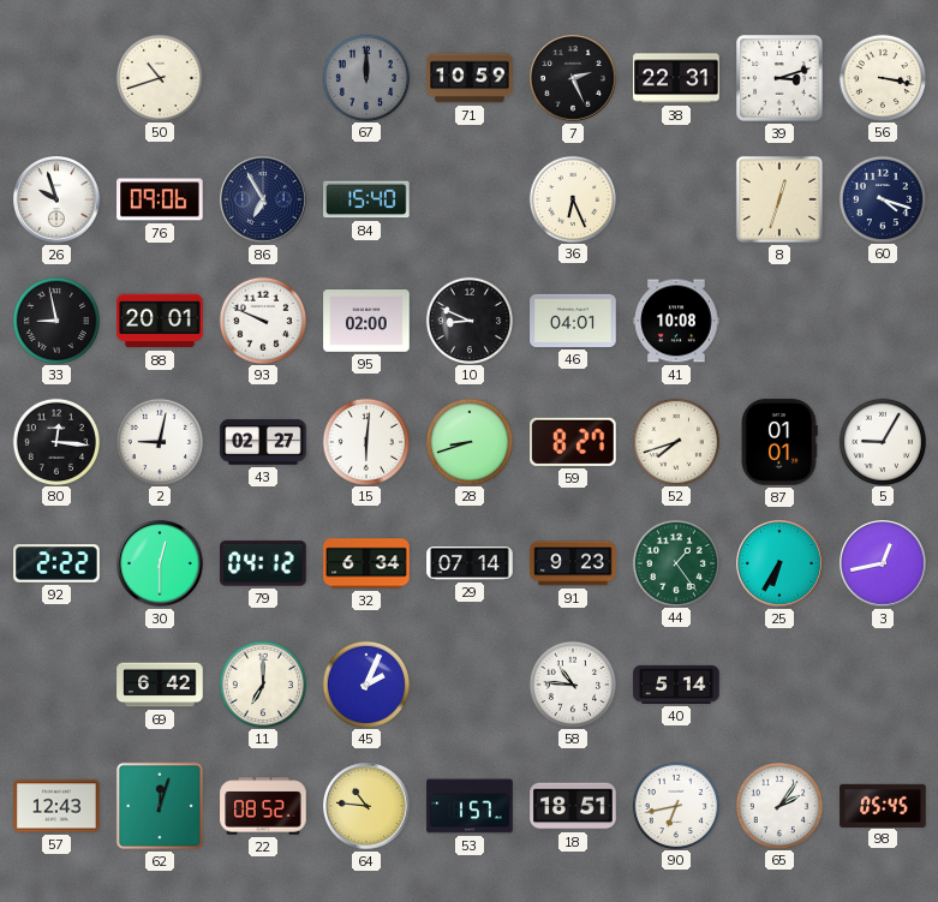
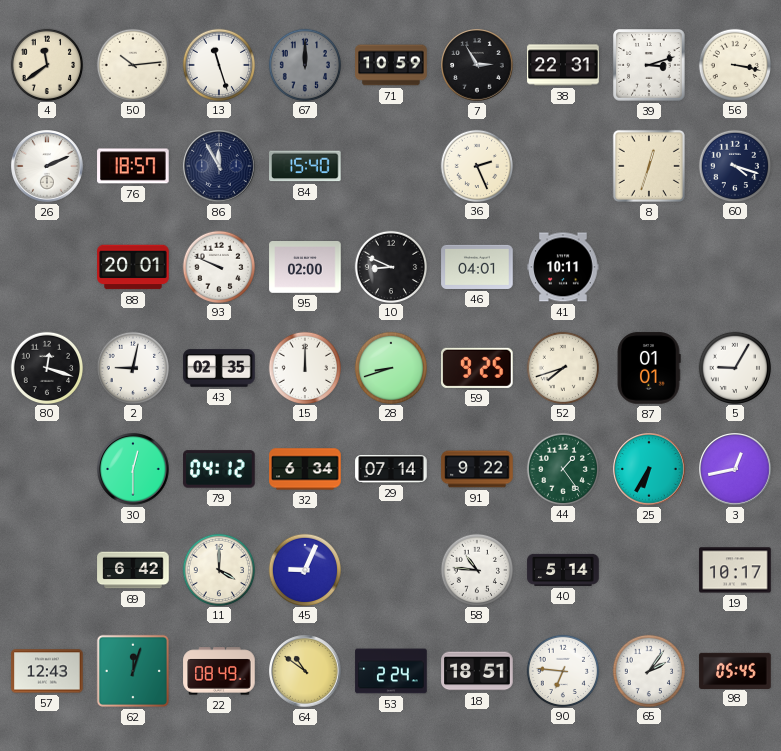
4: none -> 11:39
50: 10:42 -> 10:14
13: none -> 11:27
7: 2:26 -> 2:55
26: 9:57 -> 2:11
76: 09:06 -> 18:57
86: 6:55 -> 11:55
36: 6:26 -> 2:26
33: 8:58 -> none
41: 10:08 -> 10:11
80: 12:16 -> 12:18
43: 02:27 -> 02:35
15: 6:01 -> 12:00
59: 8:27 -> 9:25
92: 2:22 -> none
91: 9:23 -> 9:22
11: 7:00 -> 4:00
45: 2:04 -> 9:04
19: none -> 10:17
22: 08:52 -> 08:49
64: 10:46 -> 10:51
53: 1:57 -> 2:24
90: 6:43 -> 6:46
